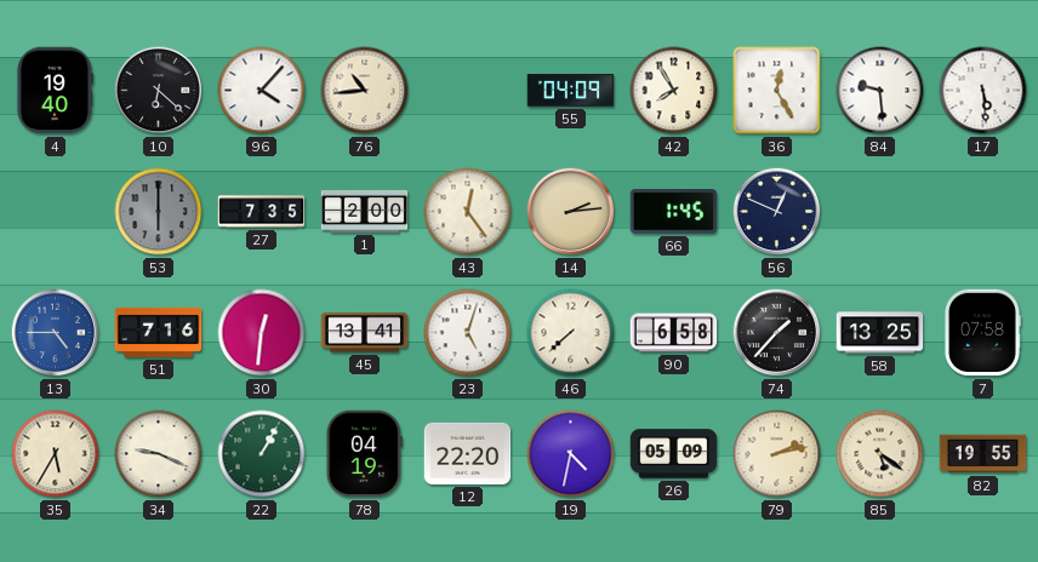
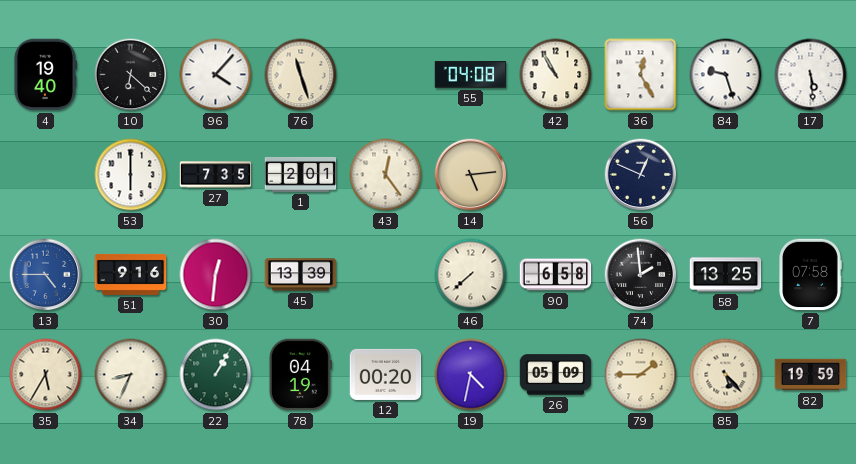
76: 10:44 -> 11:27
55: 04:09 -> 04:08
42: 7:55 -> 10:55
84: 9:29 -> 9:27
53 dial: grey -> white
1: 2:00 -> 2:01
14: 2:14 -> 5:14
66: 1:45 -> none
51: 7:16 -> 9:16
45: 13:41 -> 13:39
23: 5:03 -> none
74: 1:37 -> 1:59
34: 9:19 -> 8:34
12: 22:20 -> 00:20
79: 2:13 -> 1:45
85: 5:21 -> 5:23
82: 19:55 -> 19:59
